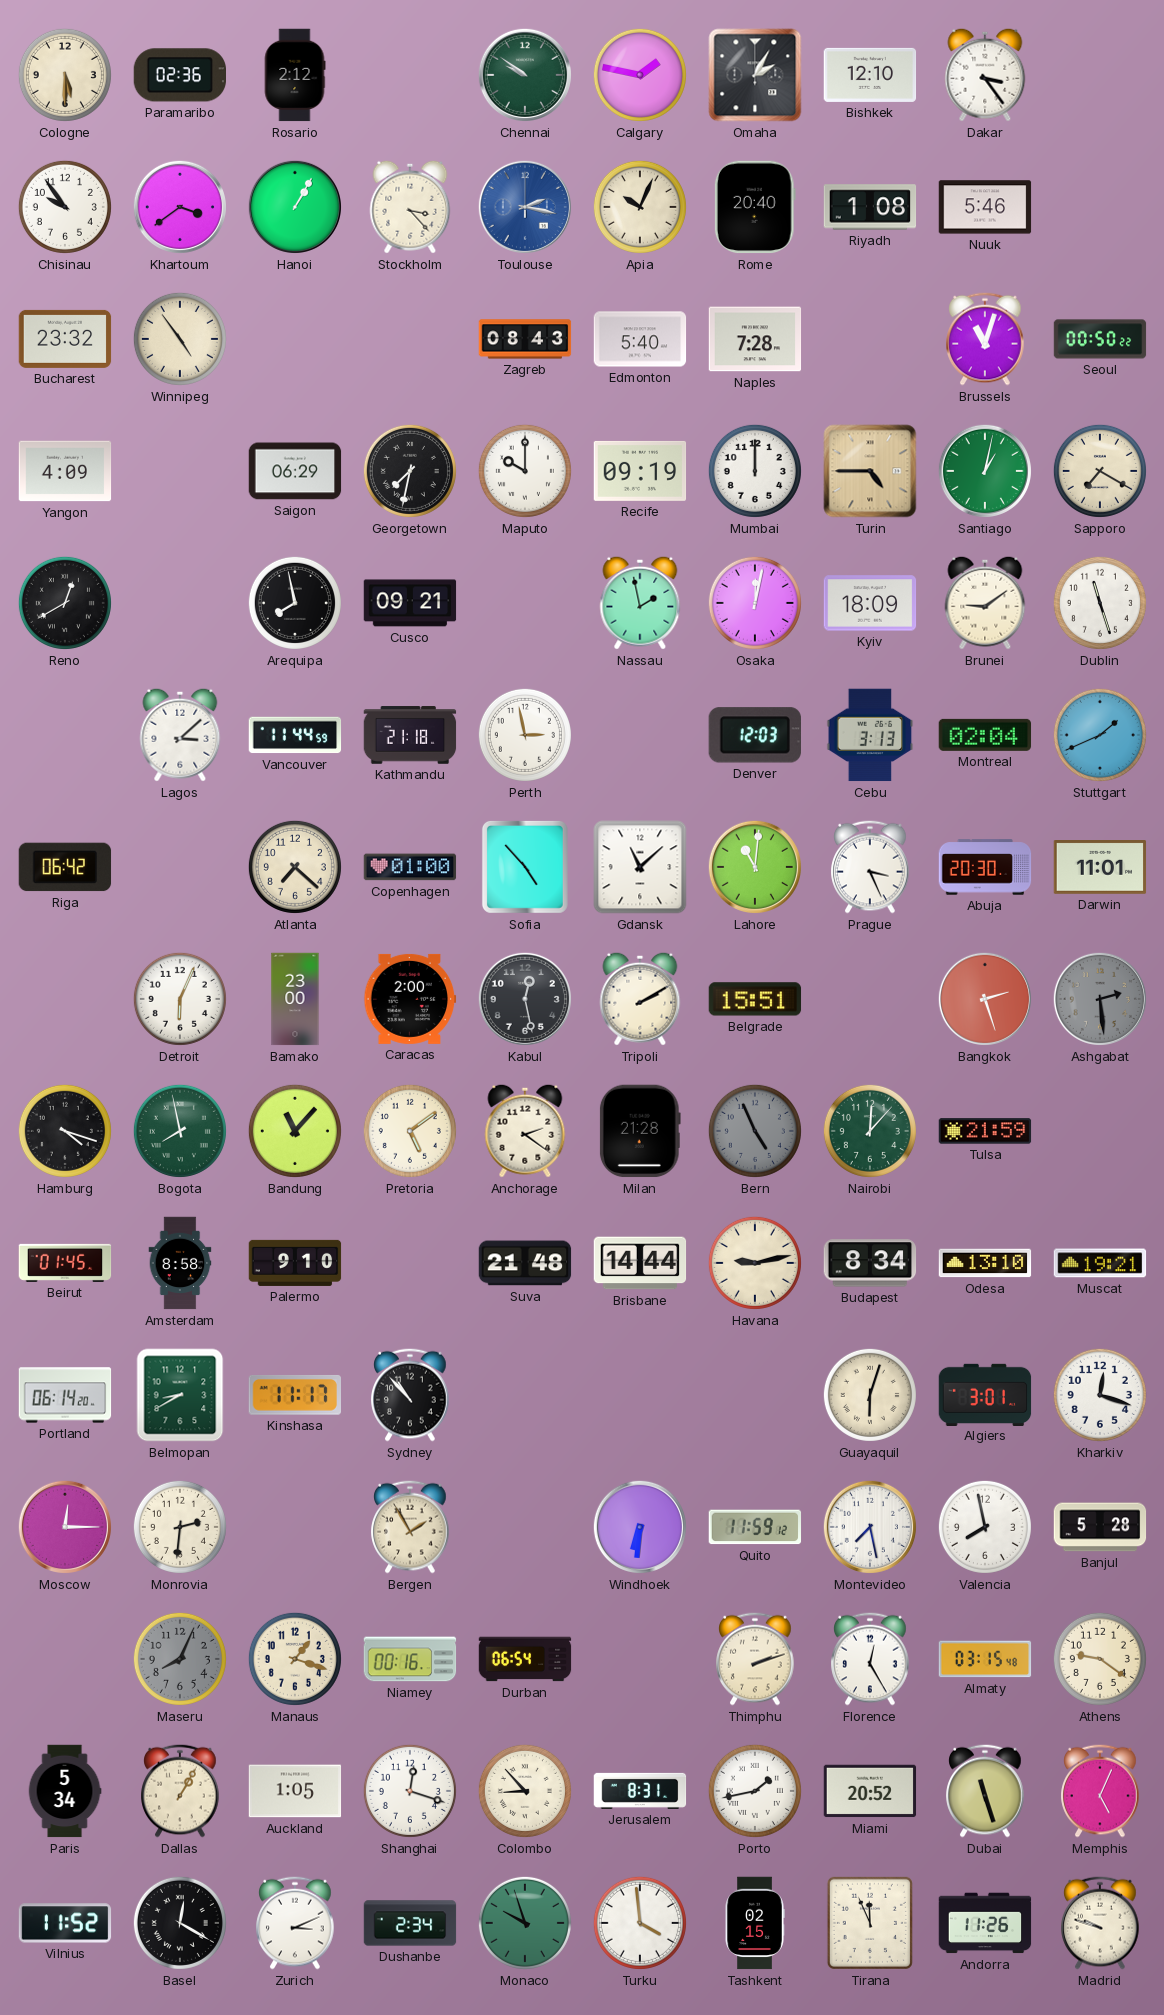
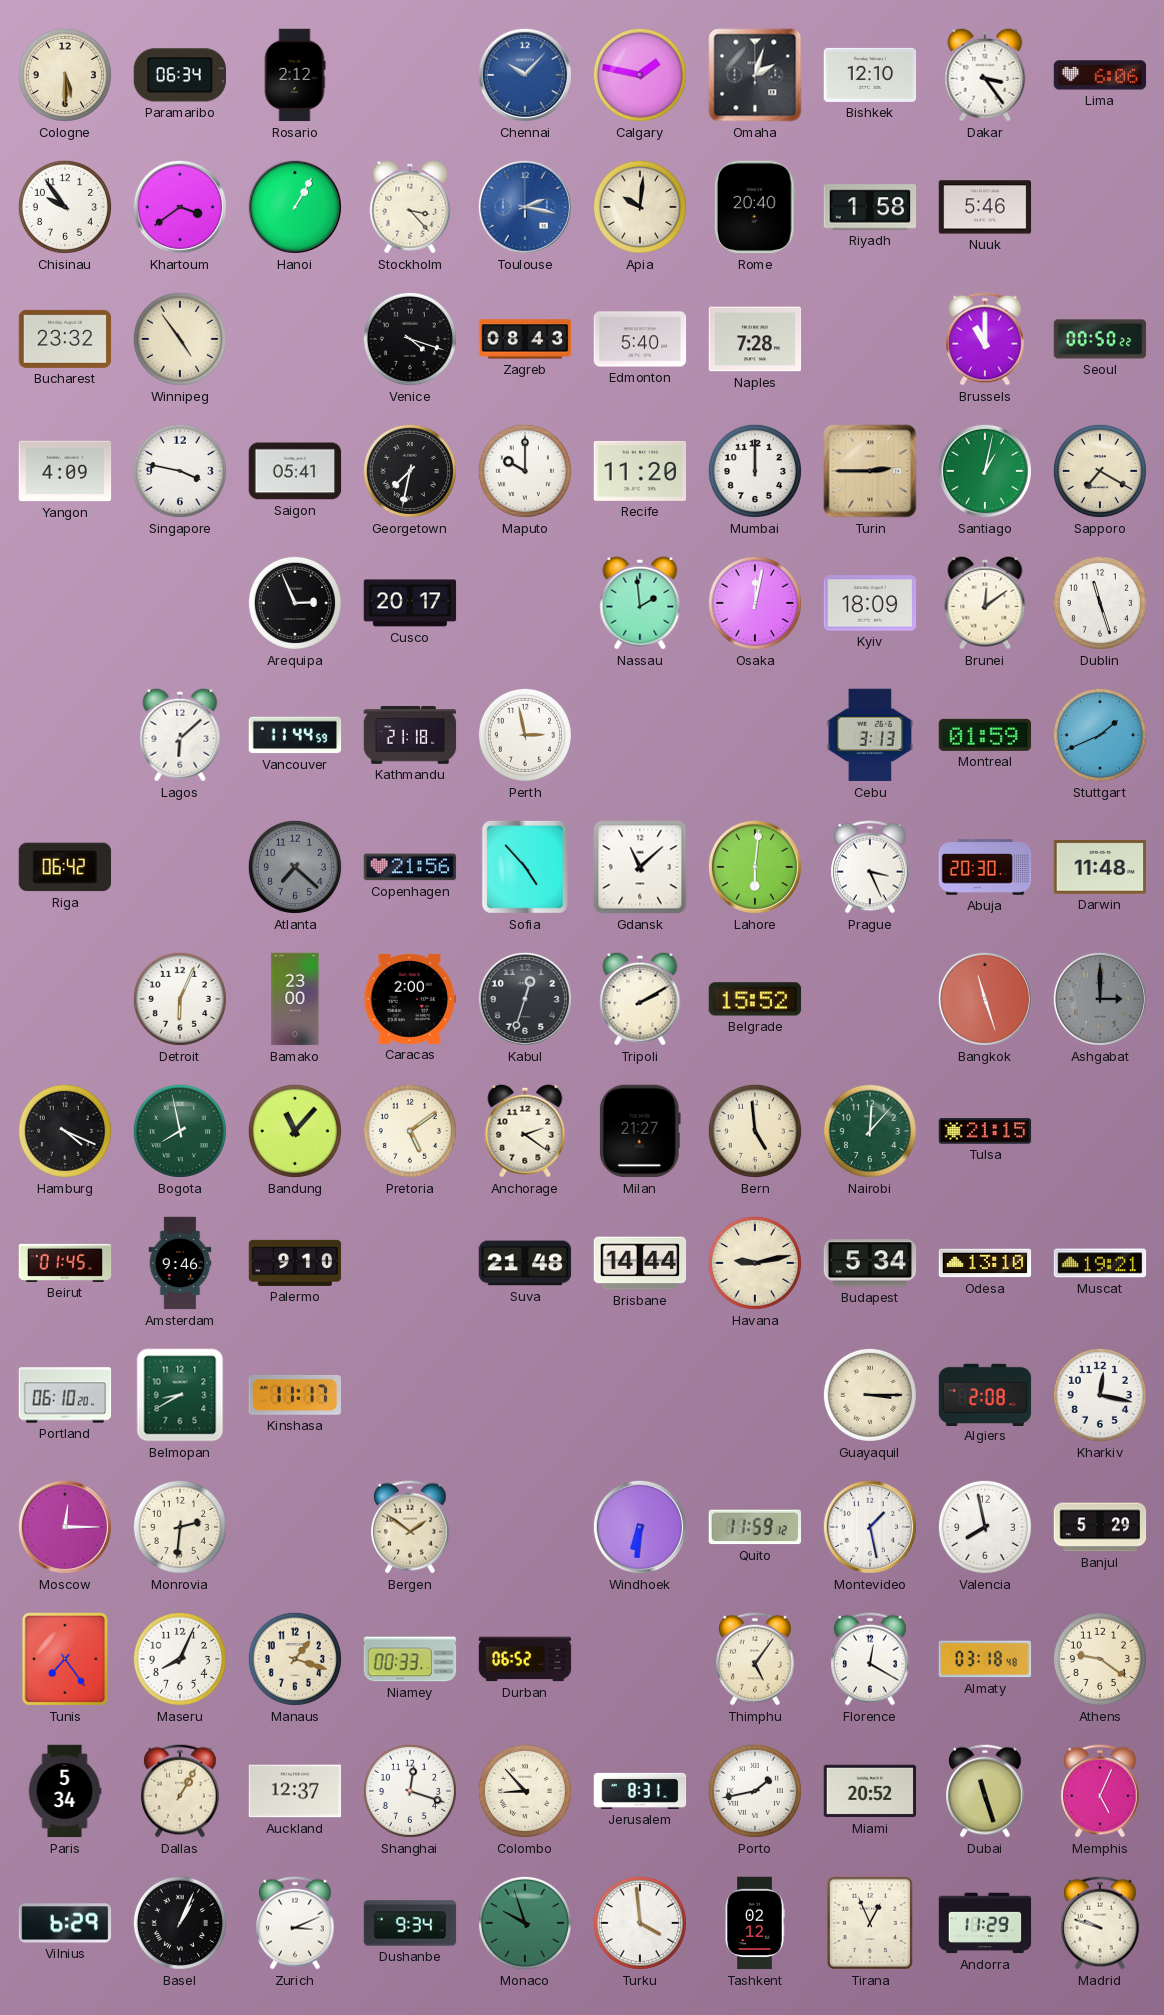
Paramaribo: 02:36 -> 06:34
Chennai: 9:51 -> 10:07
Chennai dial: green -> blue
Omaha: 2:05 -> 2:03
Lima: none -> 6:06
Apia: 10:04 -> 10:01
Riyadh: 1:08 -> 1:58
Venice: none -> 4:18
Brussels: 11:03 -> 11:00
Singapore: none -> 3:47
Saigon: 06:29 -> 05:41
Recife: 09:19 -> 11:20
Turin: 4:45 -> 2:45
Reno: 12:40 -> none
Arequipa: 7:58 -> 2:56
Cusco: 09:21 -> 20:17
Nassau: 1:58 -> 1:59
Brunei: 9:09 -> 12:09
Lagos: 3:08 -> 6:08
Denver: 12:03 -> none
Montreal: 02:04 -> 01:59
Atlanta dial: cream -> grey
Copenhagen: 01:00 -> 21:56
Lahore: 11:01 -> 6:01
Darwin: 11:01 -> 11:48
Kabul: 12:28 -> 12:33
Belgrade: 15:51 -> 15:52
Bangkok: 2:27 -> 11:27
Ashgabat: 2:29 -> 3:00
Hamburg: 4:18 -> 4:19
Milan: 21:28 -> 21:27
Bern: 4:56 -> 4:59
Bern dial: grey -> cream
Tulsa: 21:59 -> 21:15
Amsterdam: 8:58 -> 9:46
Budapest: 8:34 -> 5:34
Portland: 06:14 -> 06:10
Sydney: 10:53 -> none
Guayaquil: 6:03 -> 3:15
Algiers: 3:01 -> 2:08
Kharkiv: 12:18 -> 12:17
Bergen: 1:55 -> 1:51
Montevideo: 7:28 -> 1:28
Banjul: 5:28 -> 5:29
Tunis: none -> 7:24
Maseru dial: grey -> white
Niamey: 00:16 -> 00:33
Durban: 06:54 -> 06:52
Thimphu: 2:12 -> 5:06
Florence: 12:25 -> 12:20
Almaty: 03:15 -> 03:18
Auckland: 1:05 -> 12:37
Vilnius: 11:52 -> 6:29
Basel: 12:20 -> 1:04
Dushanbe: 2:34 -> 9:34
Tashkent: 02:15 -> 02:12
Tirana: 11:56 -> 12:56
Andorra: 11:26 -> 11:29
